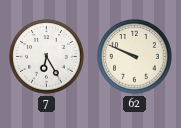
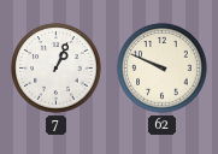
7: 6:25 -> 1:04
